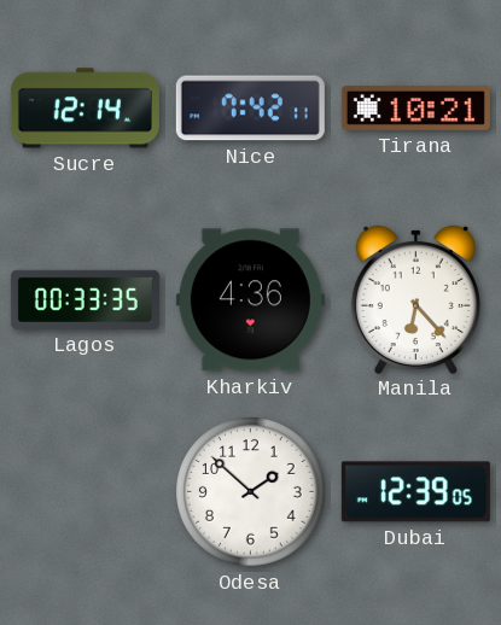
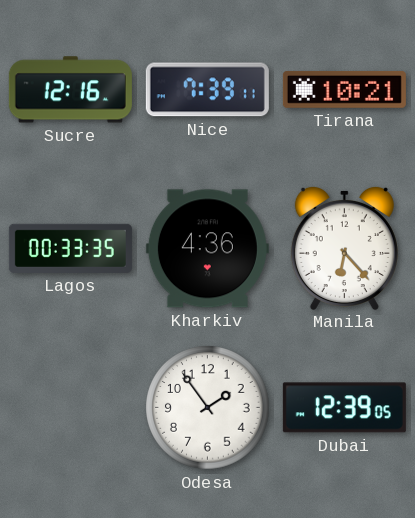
Sucre: 12:14 -> 12:16
Nice: 7:42 -> 7:39
Odesa: 1:52 -> 1:54
